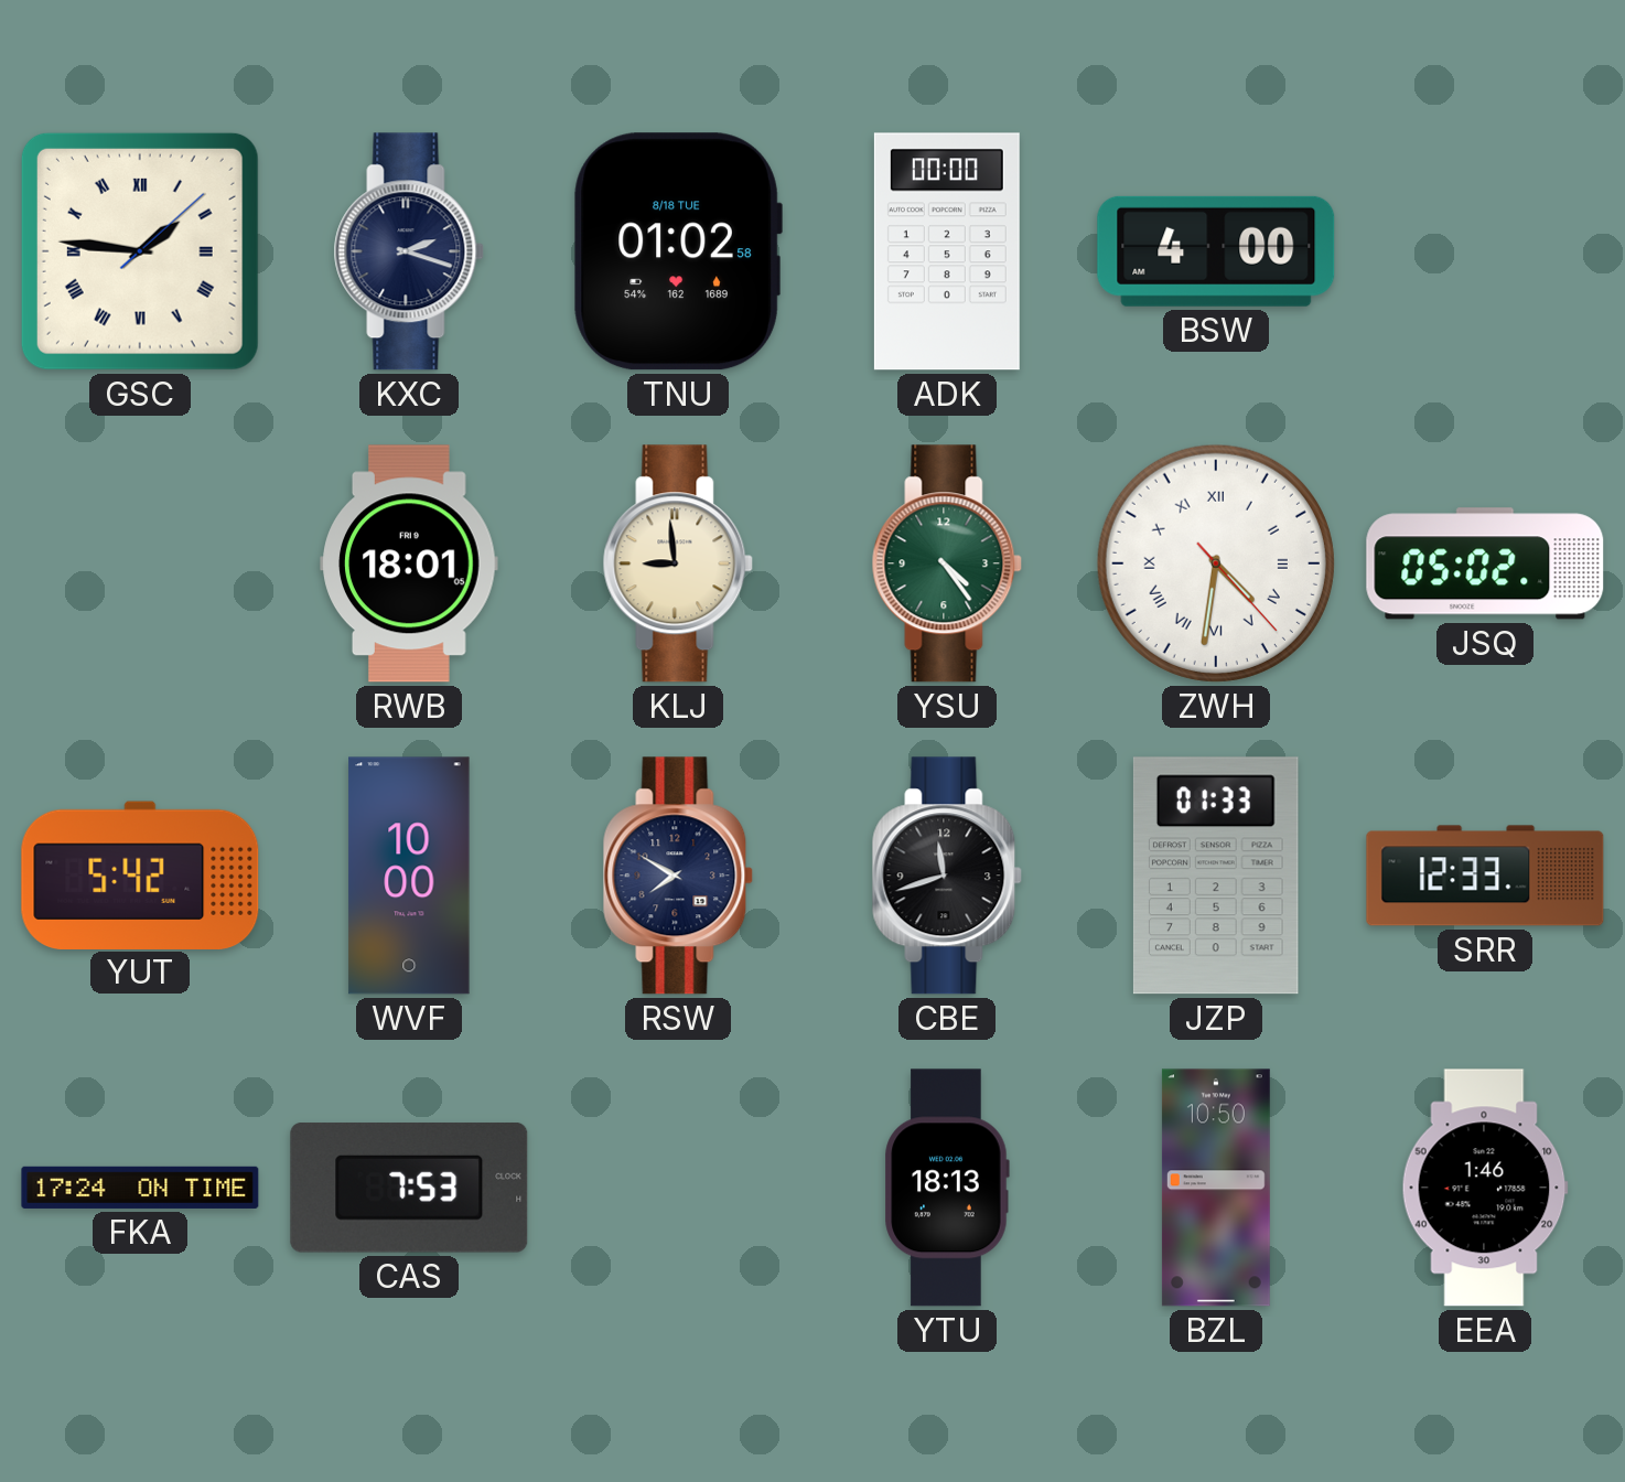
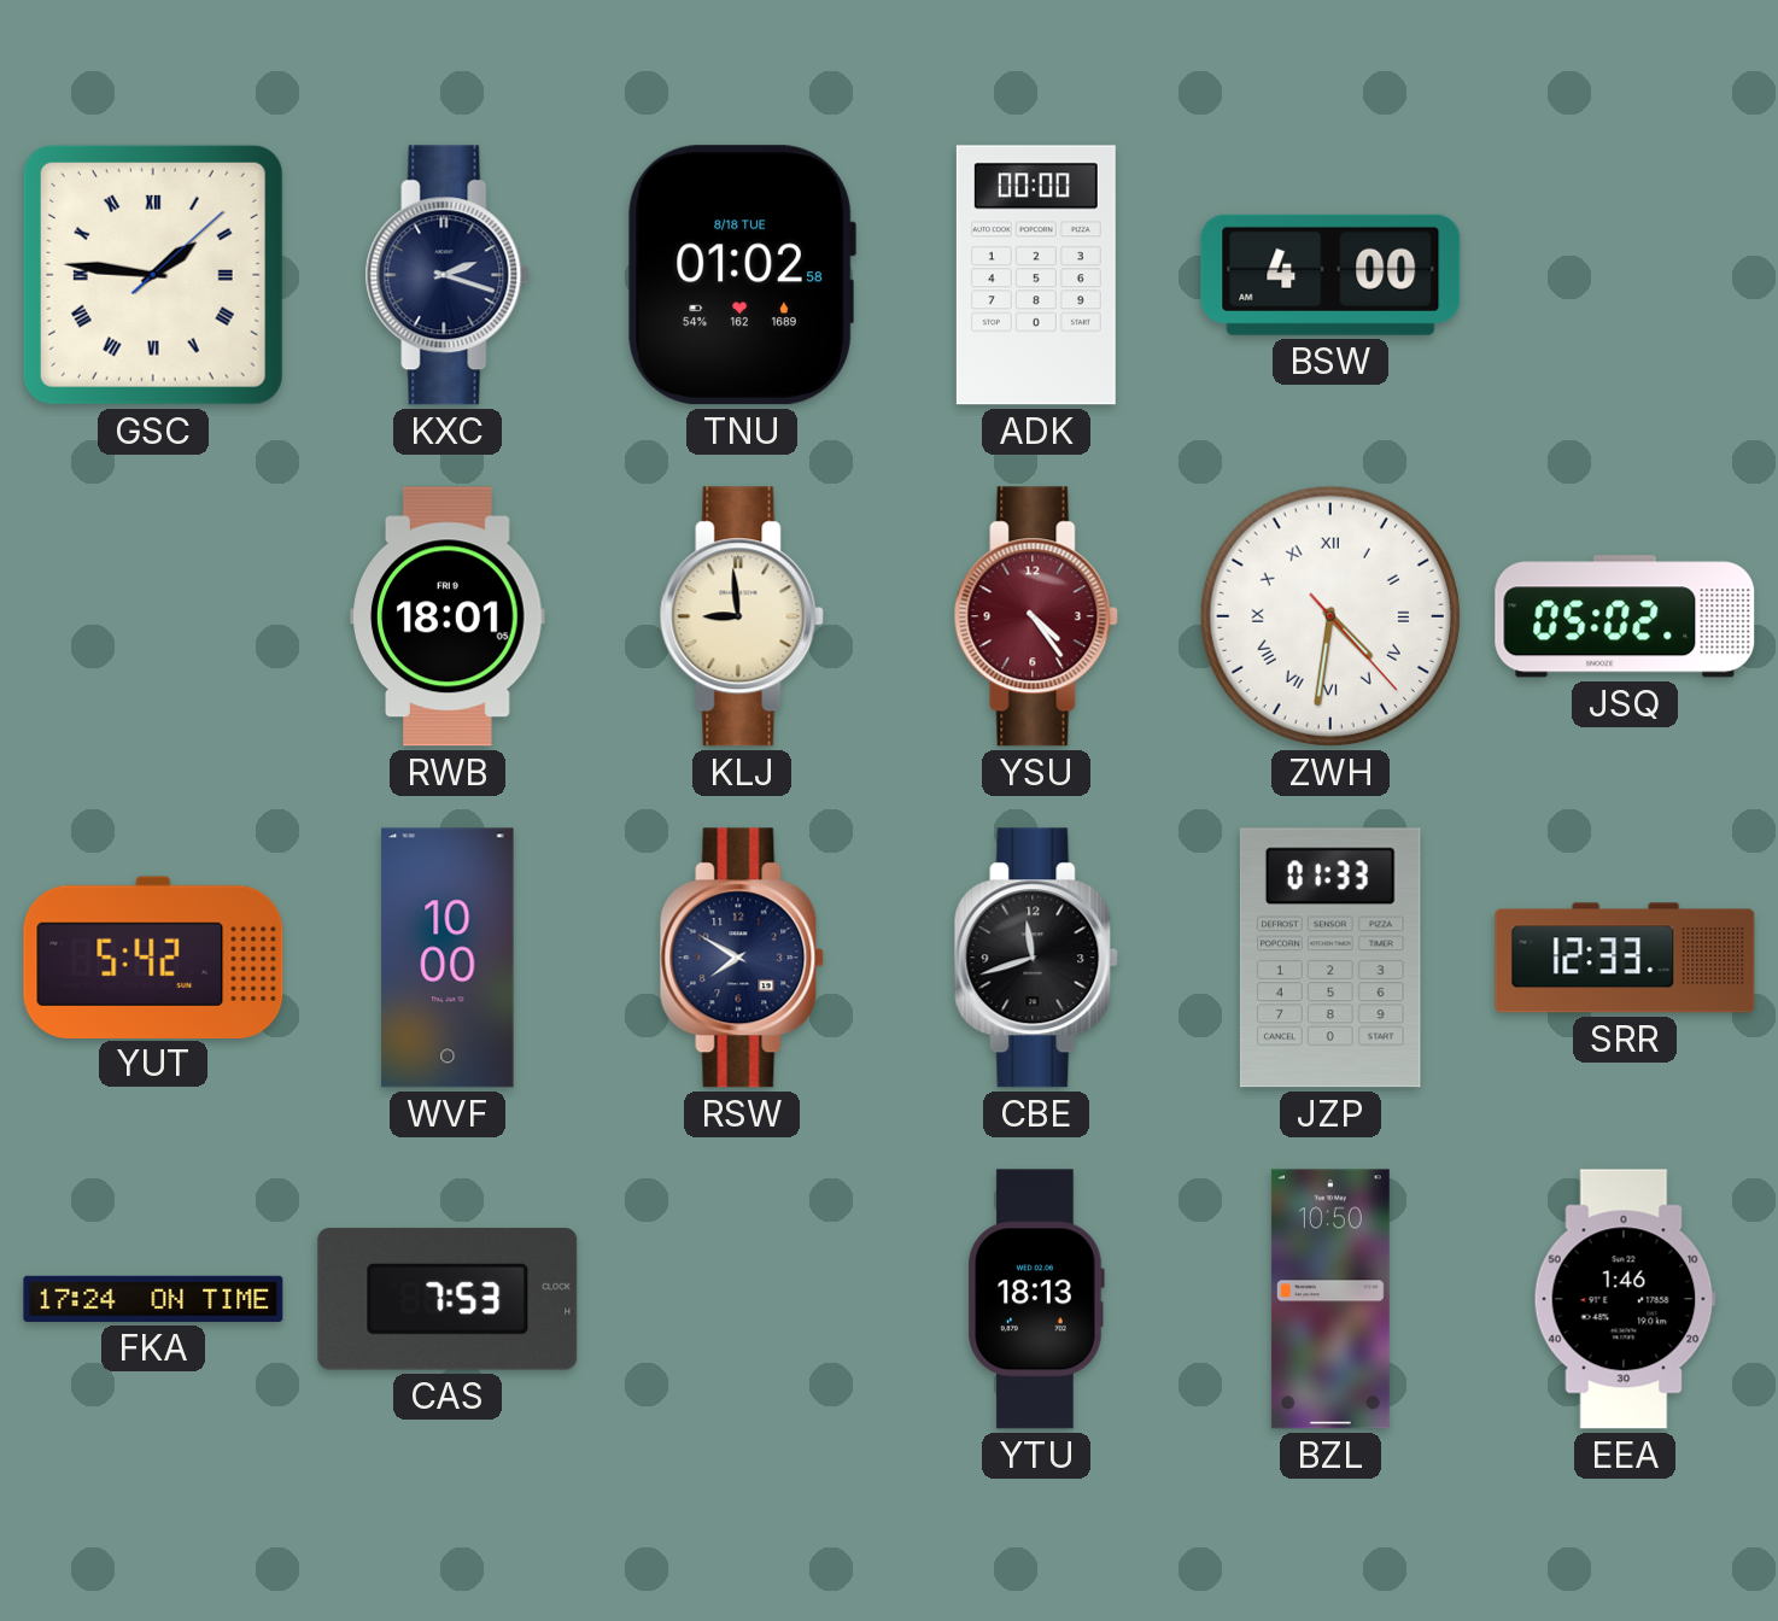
YSU dial: green -> burgundy
